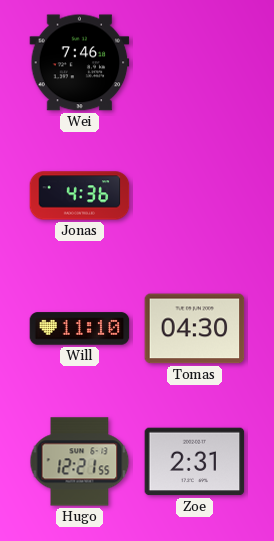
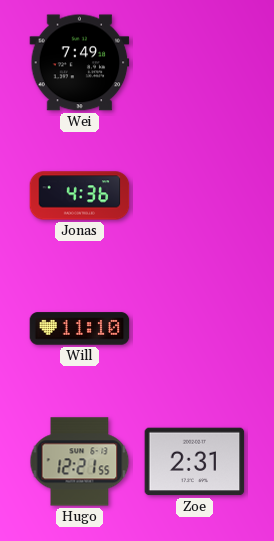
Wei: 7:46 -> 7:49
Tomas: 04:30 -> none
